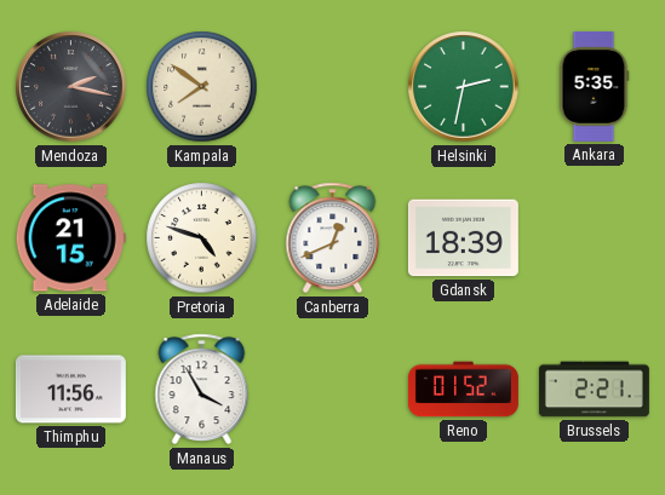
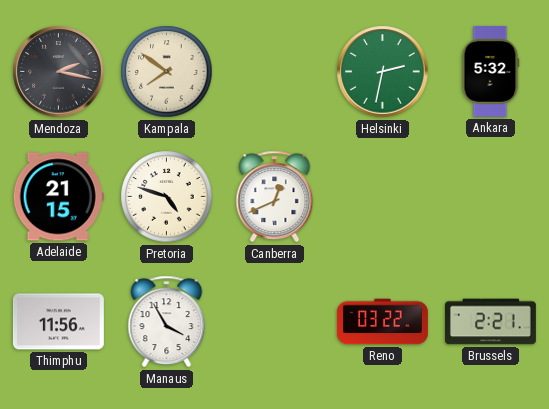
Ankara: 5:35 -> 5:32
Gdansk: 18:39 -> none
Reno: 01:52 -> 03:22
